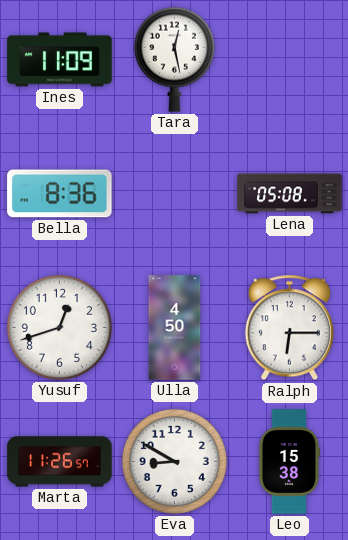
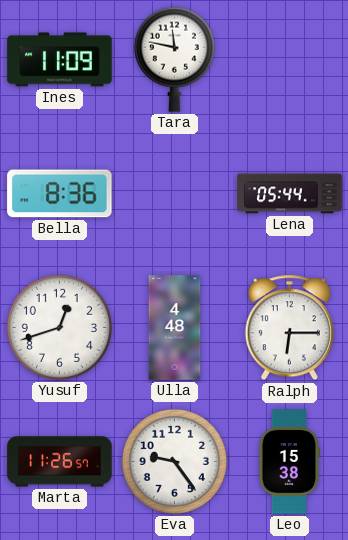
Tara: 12:28 -> 11:47
Lena: 05:08 -> 05:44
Ulla: 4:50 -> 4:48
Eva: 8:50 -> 9:24
